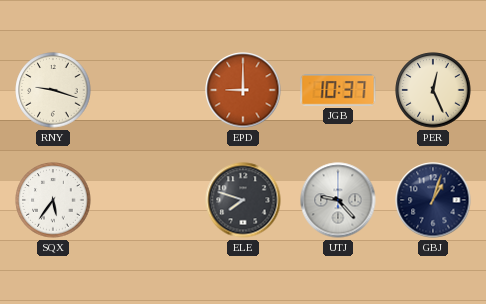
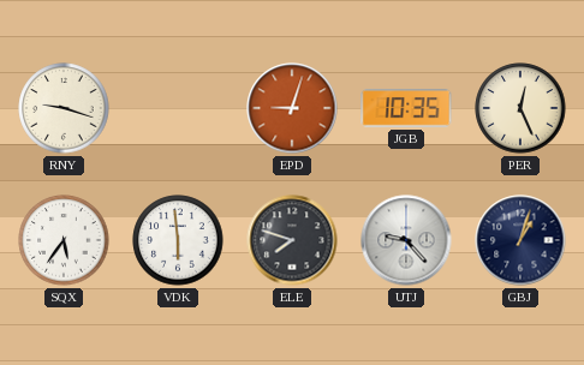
EPD: 9:00 -> 9:03
JGB: 10:37 -> 10:35
VDK: none -> 5:59
